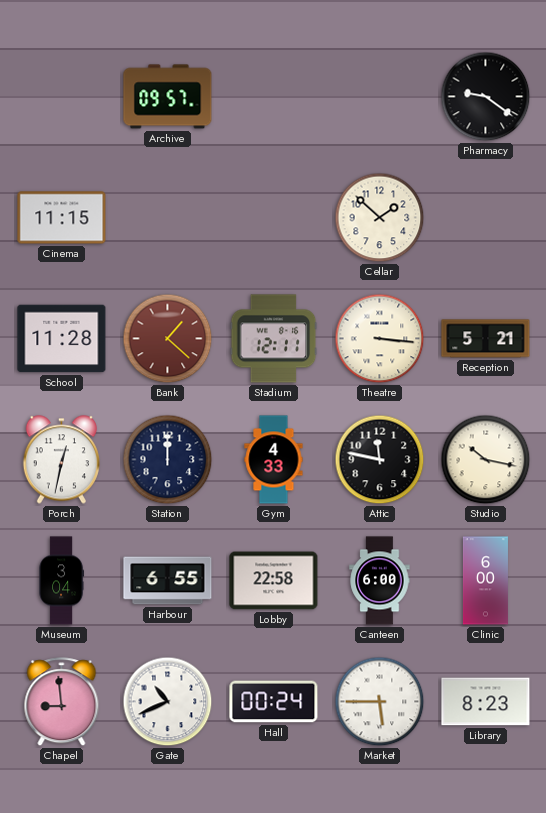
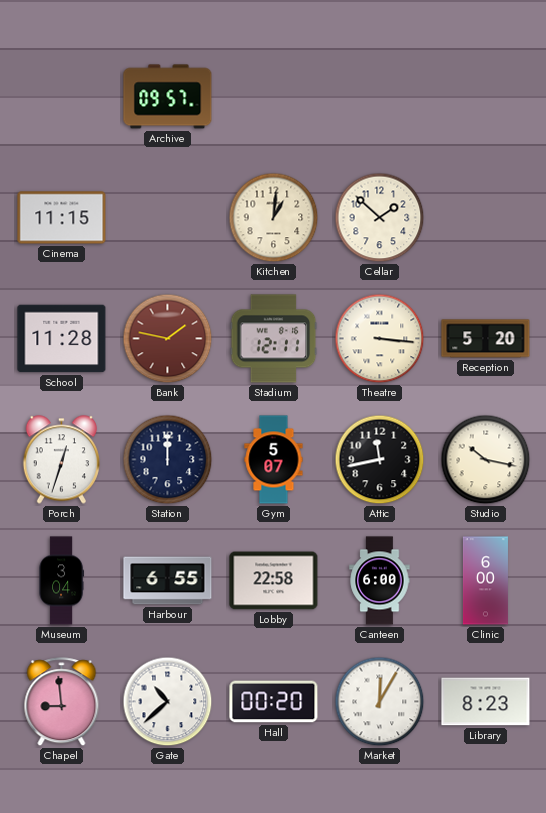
Pharmacy: 9:21 -> none
Kitchen: none -> 1:01
Bank: 1:22 -> 1:47
Reception: 5:21 -> 5:20
Porch: 12:32 -> 12:33
Gym: 4:33 -> 5:07
Attic: 11:47 -> 11:43
Gate: 10:41 -> 10:38
Hall: 00:24 -> 00:20
Market: 5:45 -> 12:05
